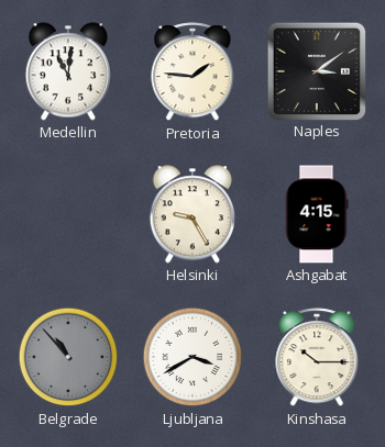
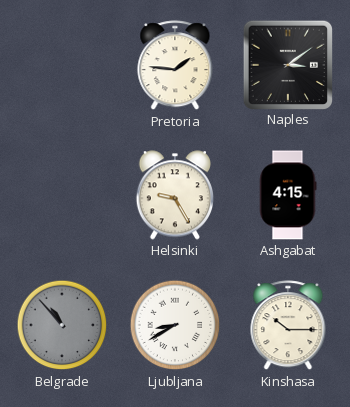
Medellin: 11:01 -> none
Ljubljana: 3:40 -> 8:40
